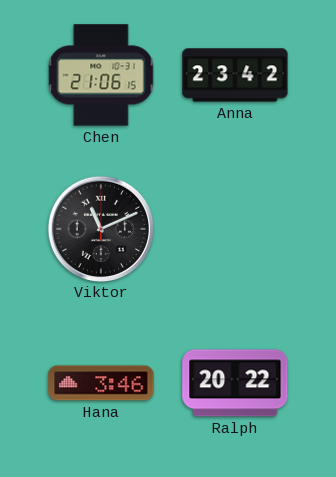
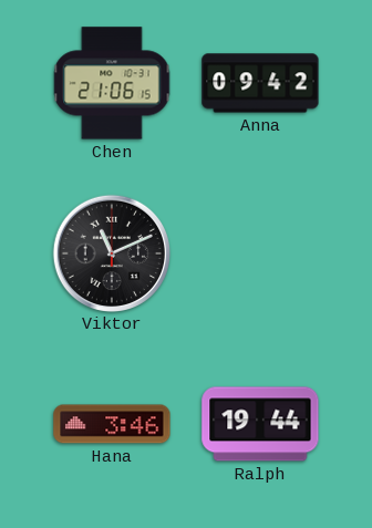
Anna: 23:42 -> 09:42
Ralph: 20:22 -> 19:44
